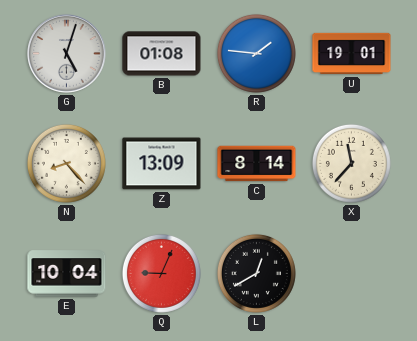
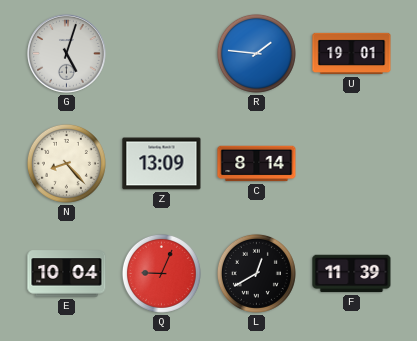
B: 01:08 -> none
X: 11:37 -> none
F: none -> 11:39
